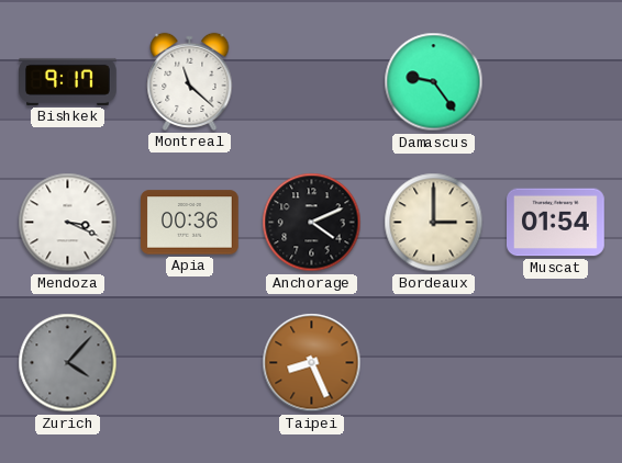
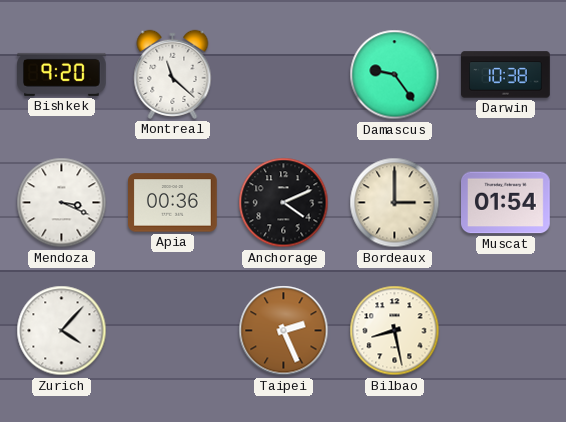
Bishkek: 9:17 -> 9:20
Darwin: none -> 10:38
Zurich dial: grey -> white
Taipei: 8:26 -> 2:26
Bilbao: none -> 8:28
